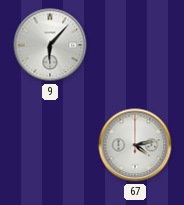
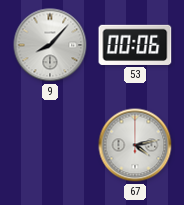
9: 6:07 -> 8:07
53: none -> 00:06
